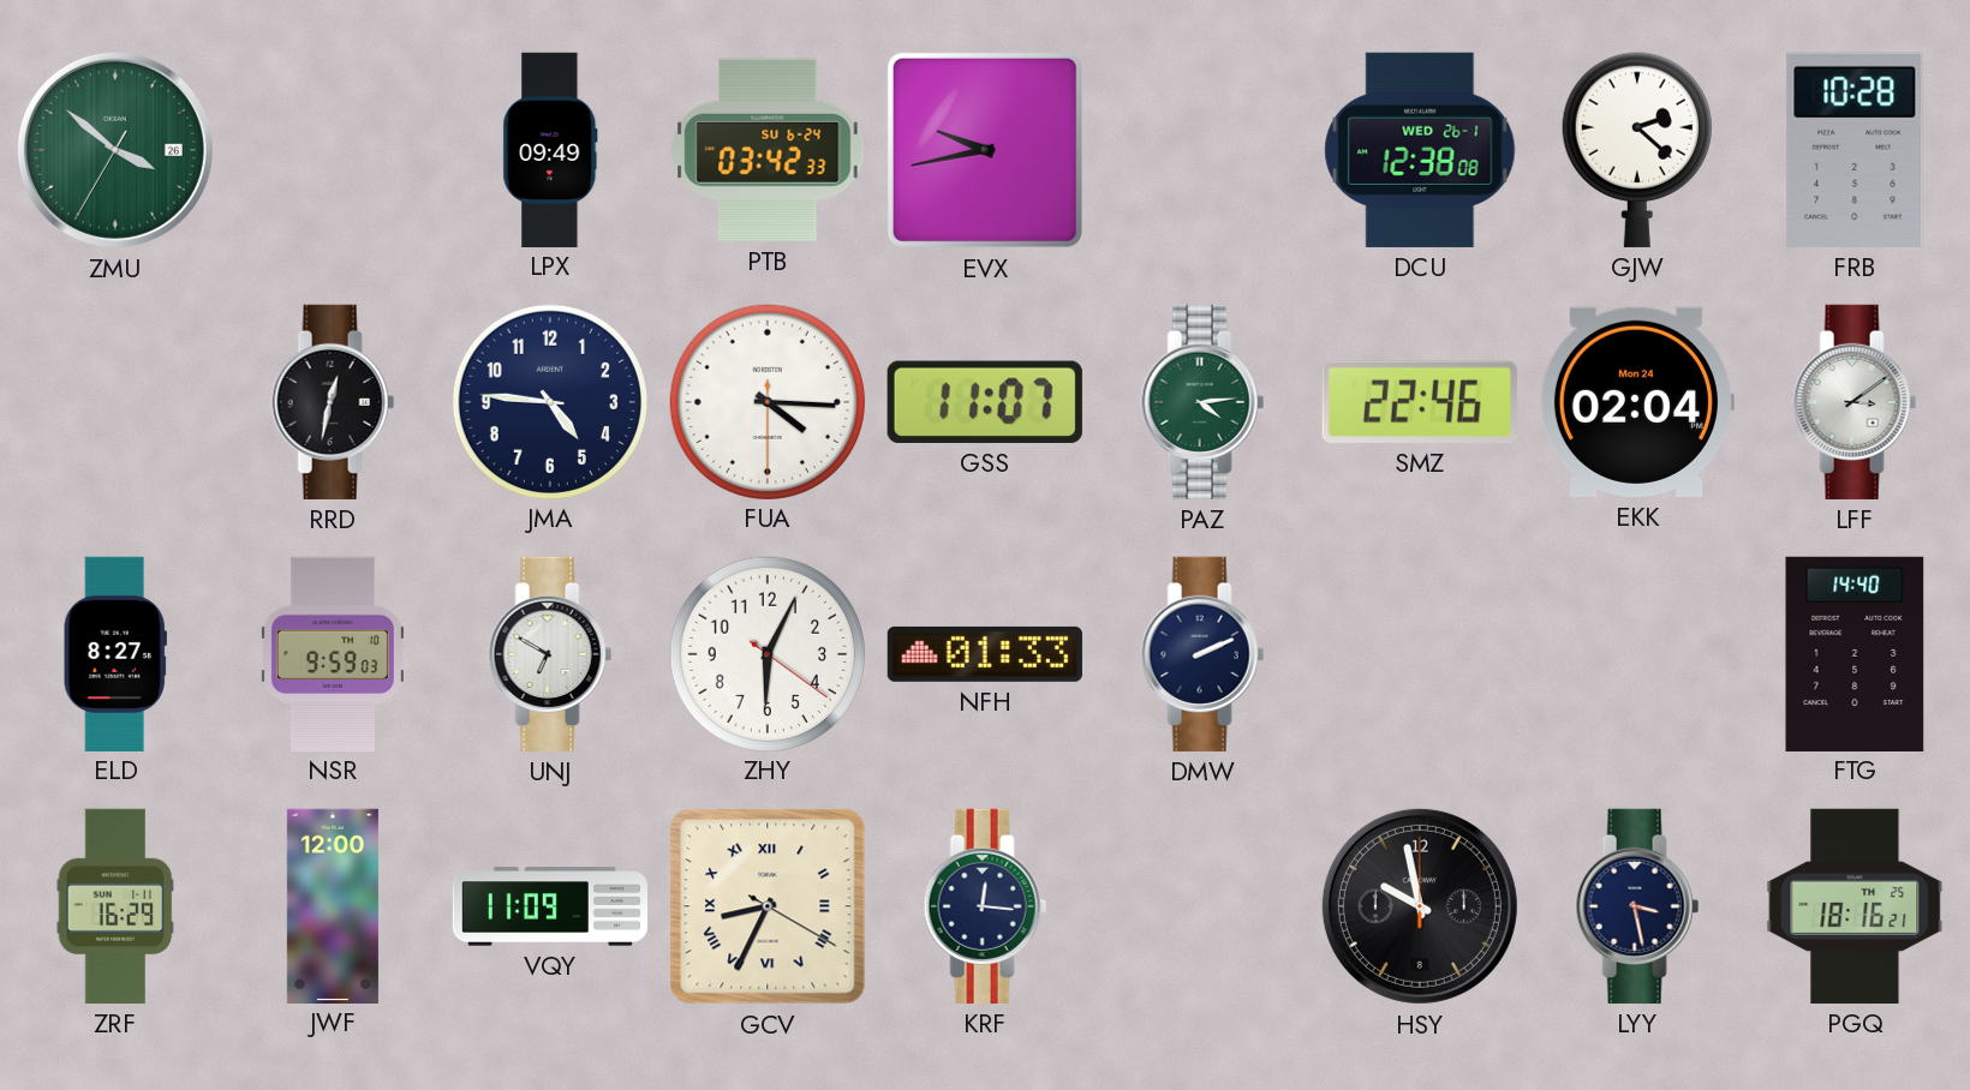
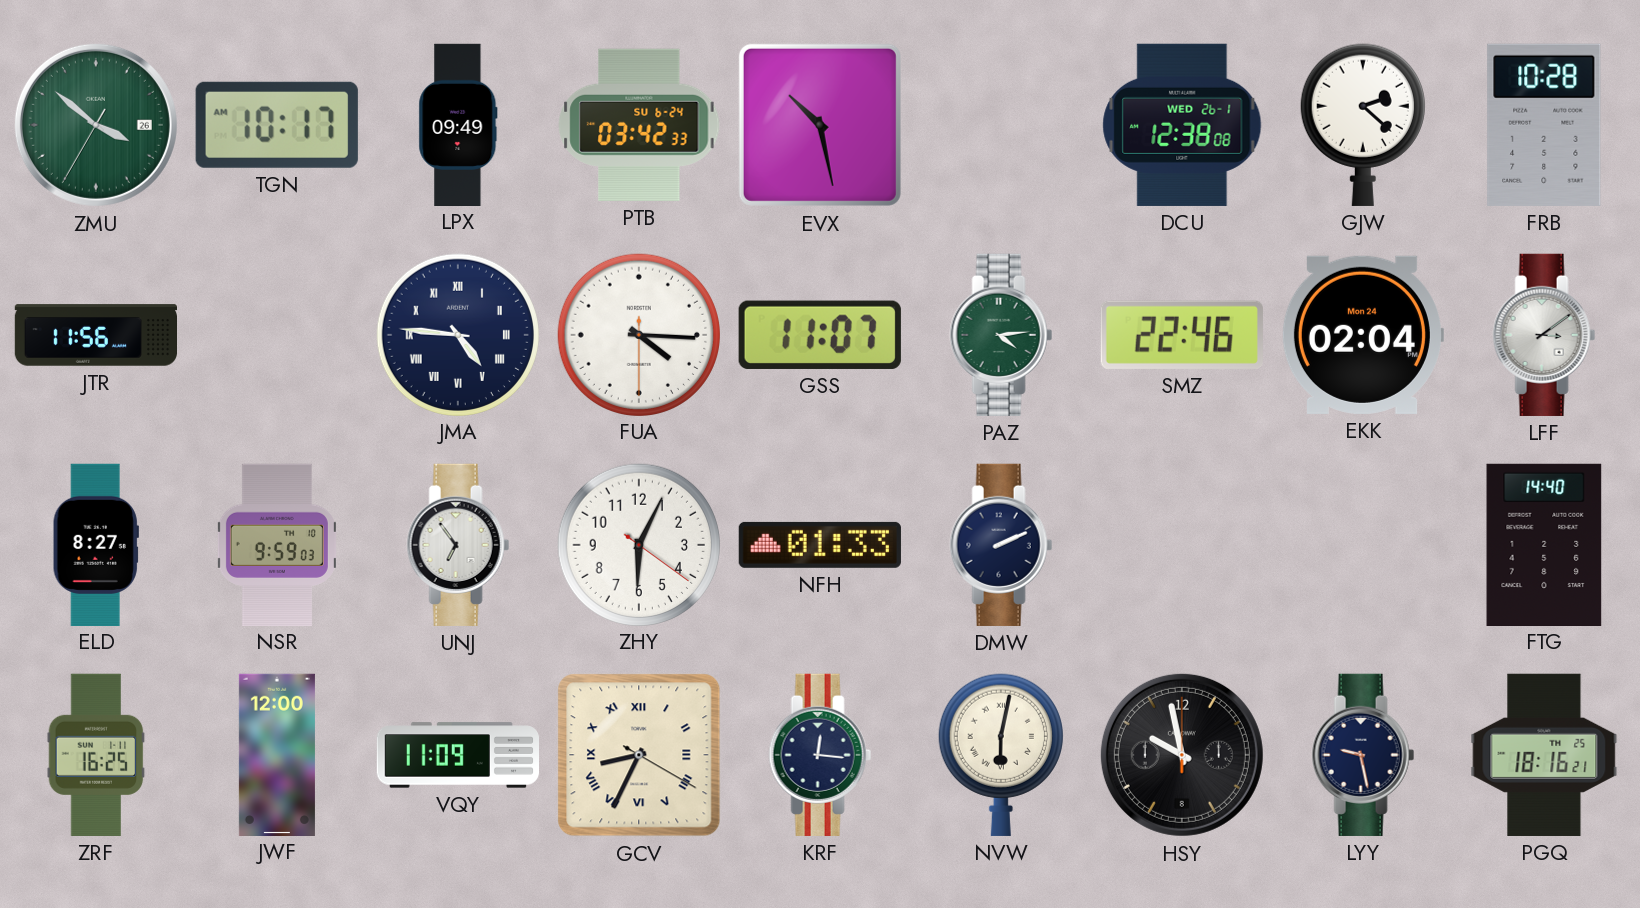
TGN: none -> 10:17
EVX: 9:43 -> 10:28
JTR: none -> 11:56
RRD: 12:32 -> none
JMA numerals: Arabic -> Roman
UNJ: 6:50 -> 6:54
ZRF: 16:29 -> 16:25
NVW: none -> 6:02
LYY: 3:28 -> 9:28
